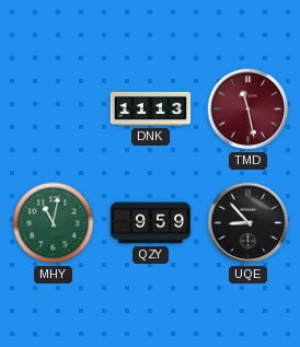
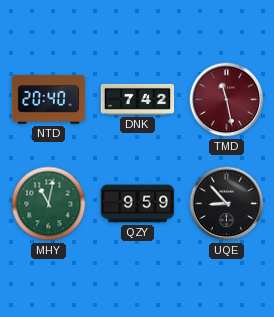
NTD: none -> 20:40
DNK: 11:13 -> 7:42
